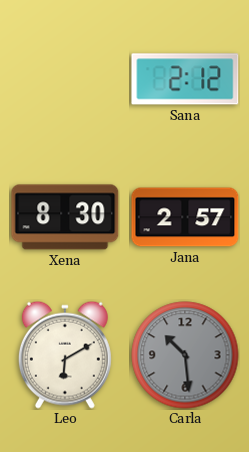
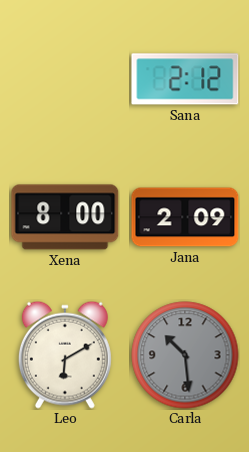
Xena: 8:30 -> 8:00
Jana: 2:57 -> 2:09
